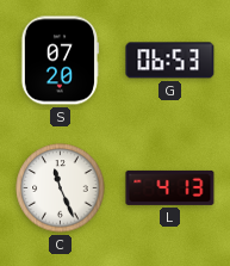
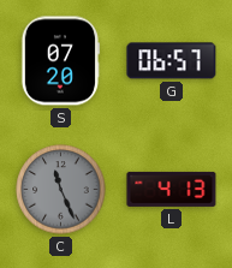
G: 06:53 -> 06:57
C dial: white -> grey
